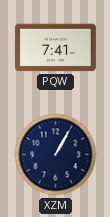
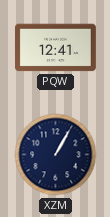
PQW: 7:41 -> 12:41
